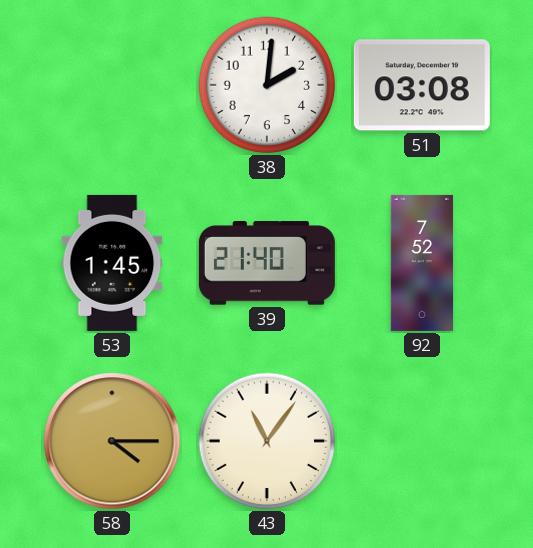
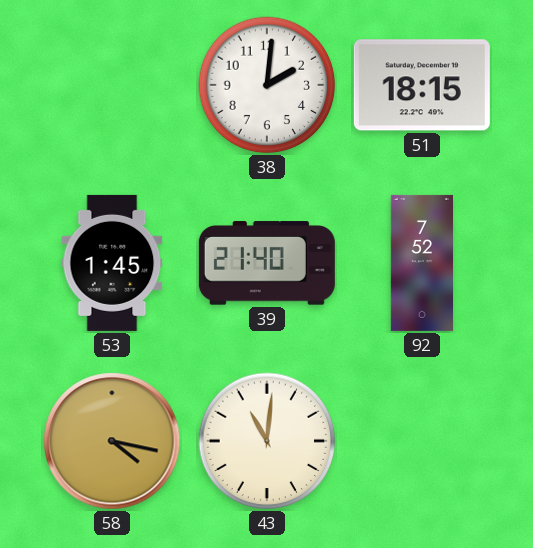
51: 03:08 -> 18:15
58: 4:15 -> 4:17
43: 11:06 -> 11:01
